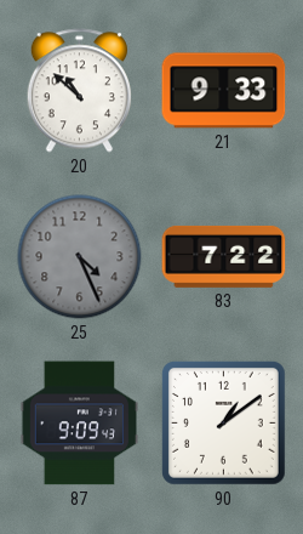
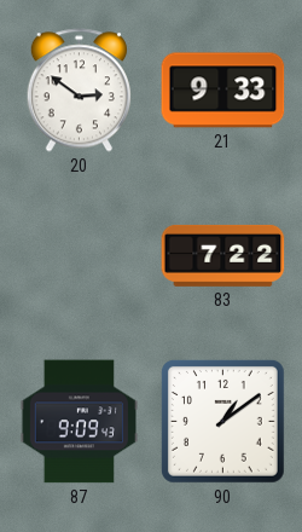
20: 10:52 -> 2:51
25: 4:26 -> none
